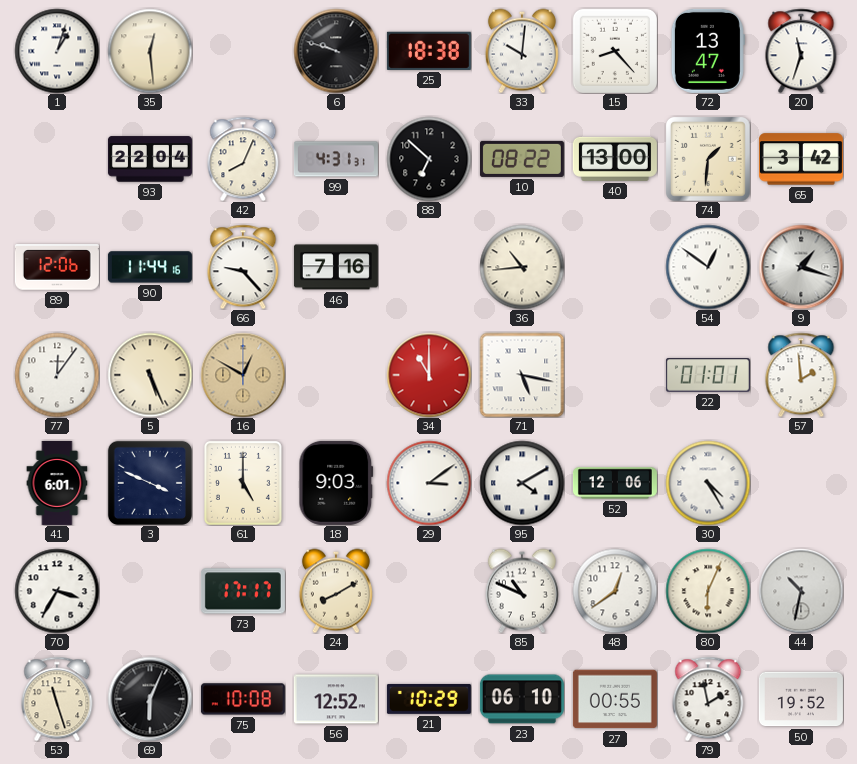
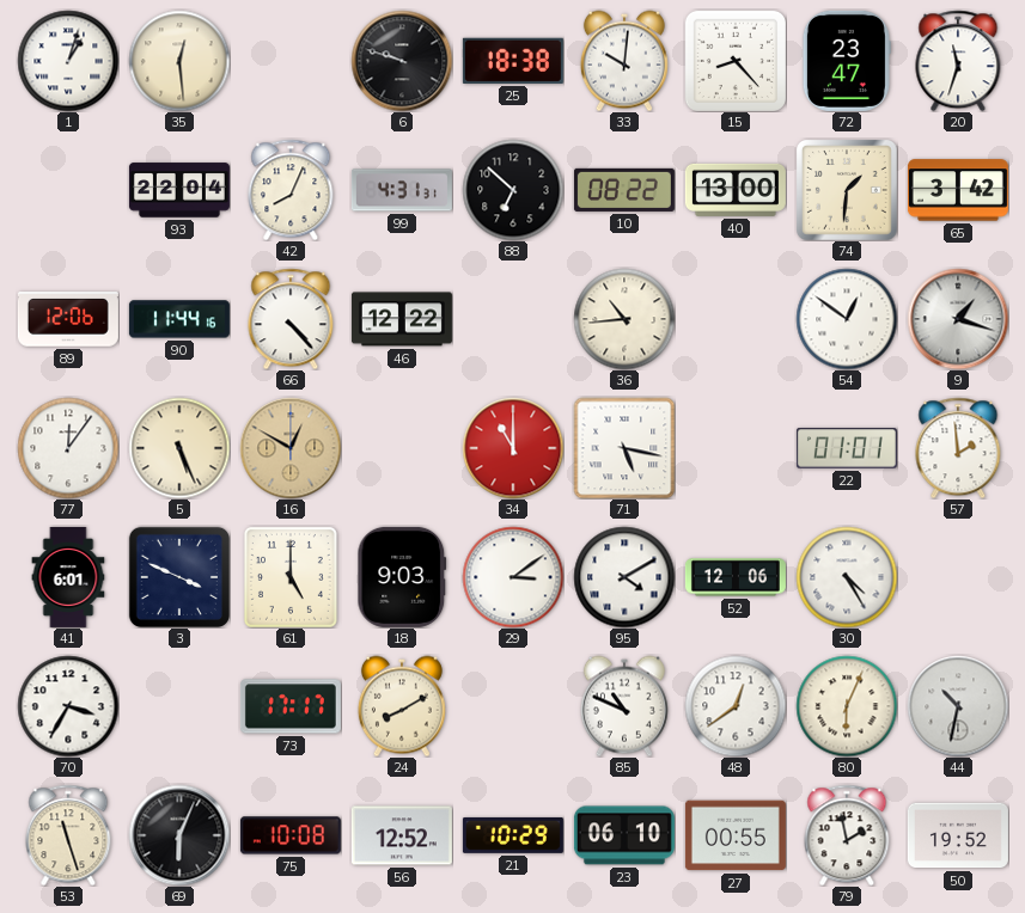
72: 13:47 -> 23:47
66: 9:23 -> 4:23
46: 7:16 -> 12:22
